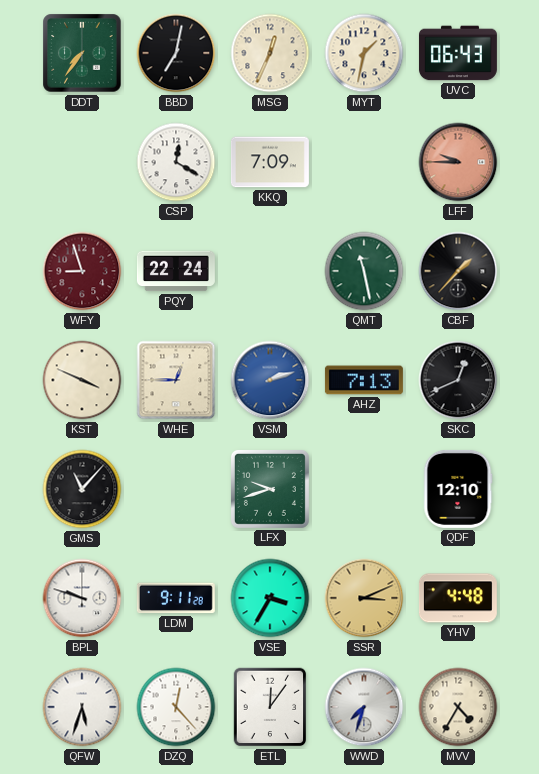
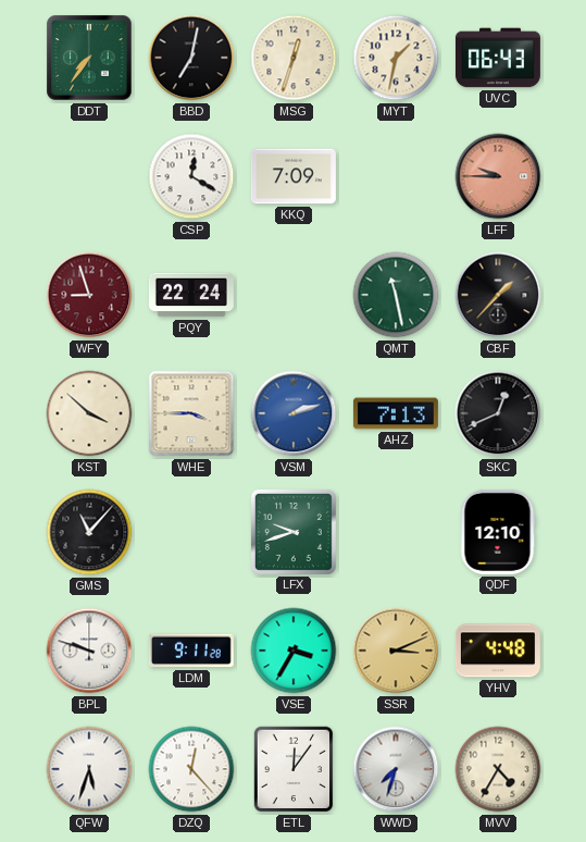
MSG: 12:34 -> 12:33
KST: 3:49 -> 3:52
WHE: 12:45 -> 3:45
